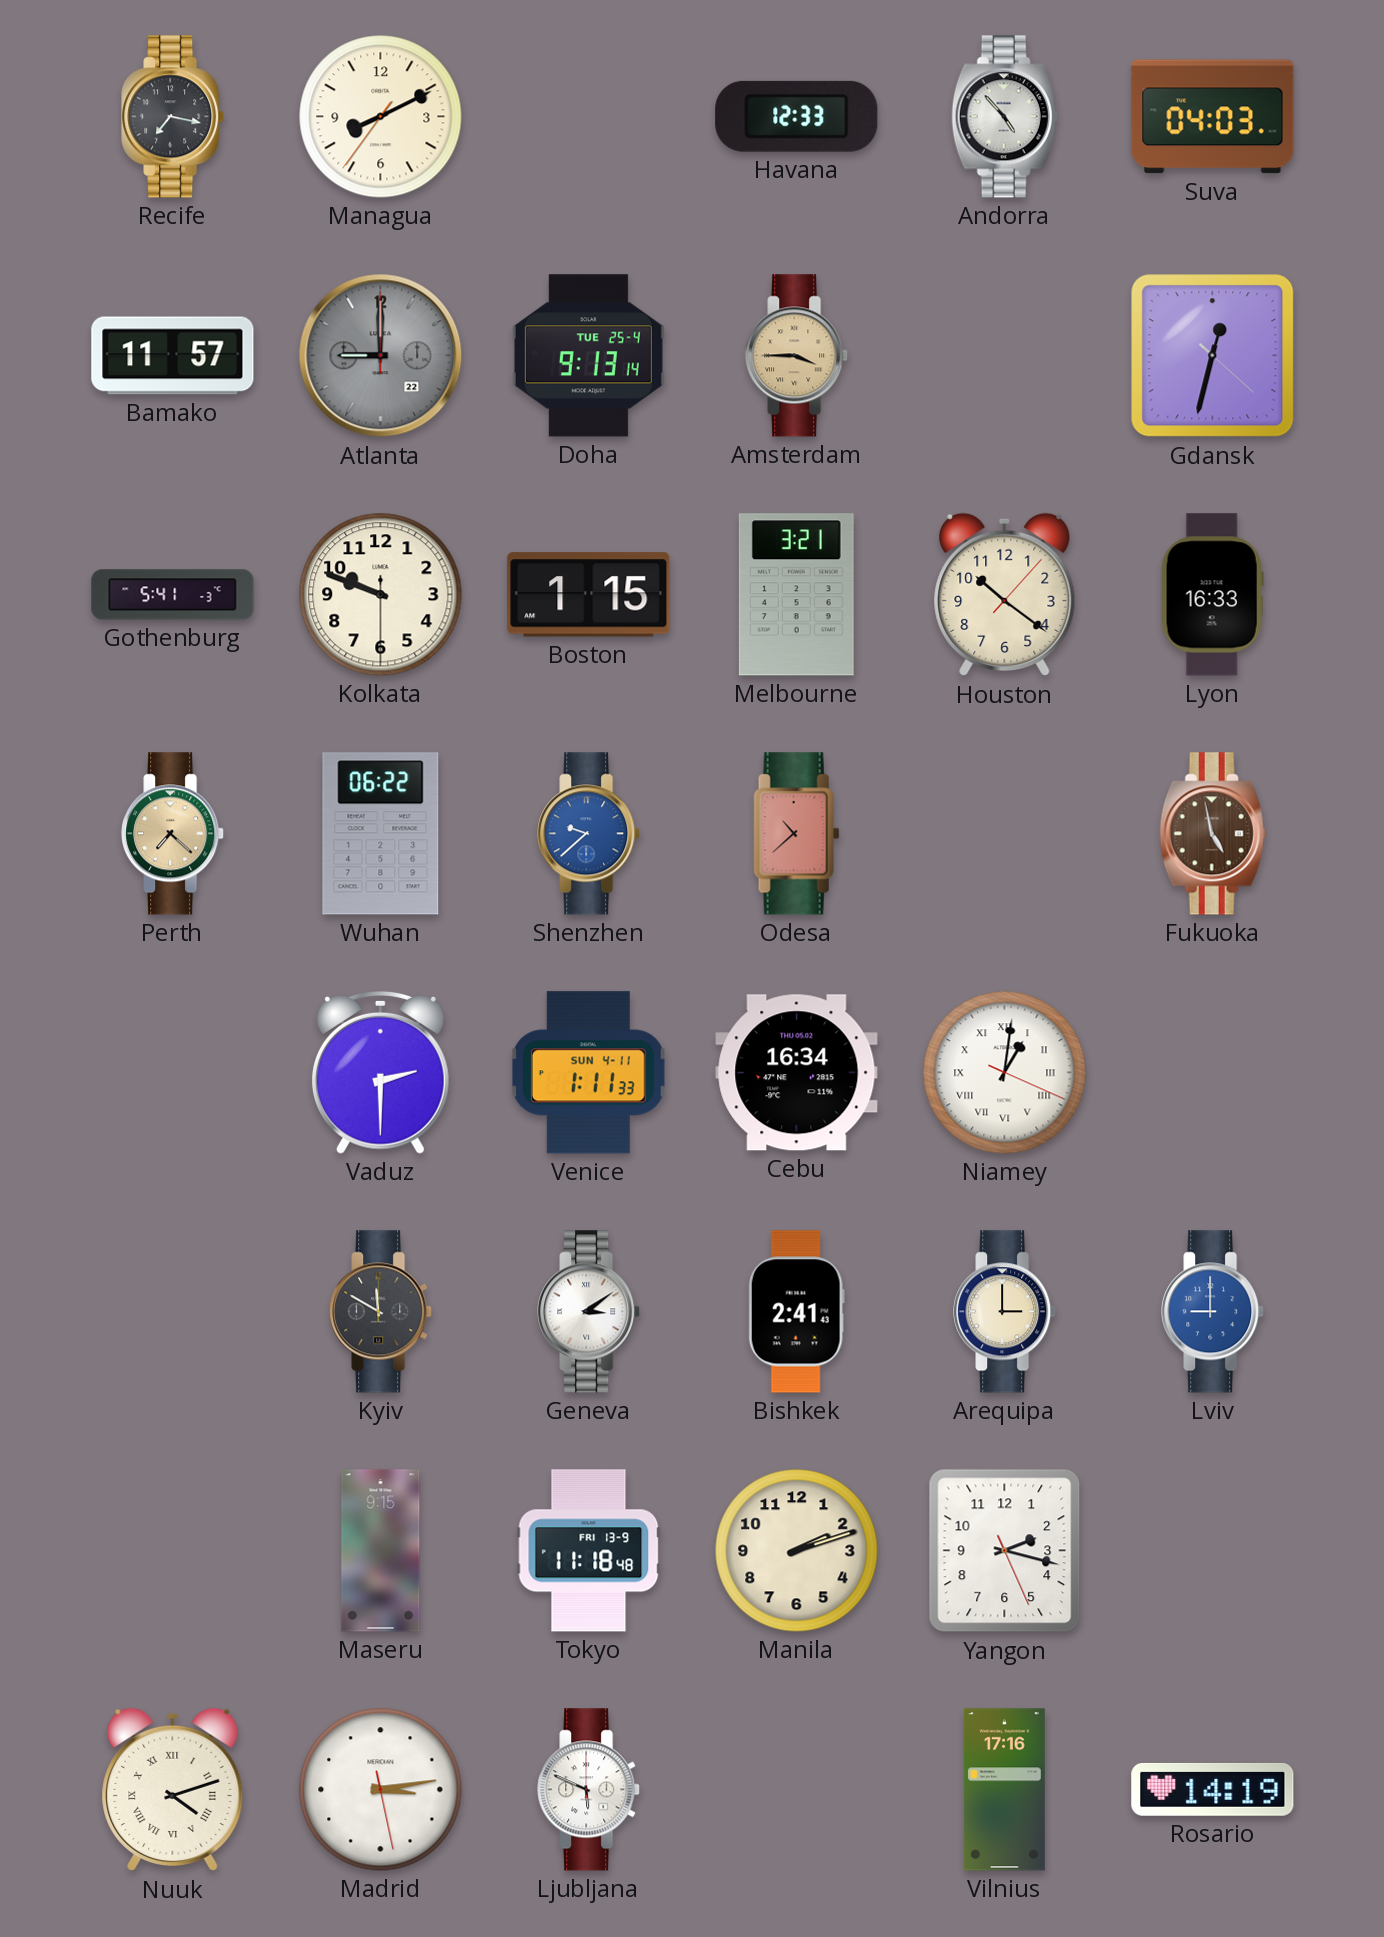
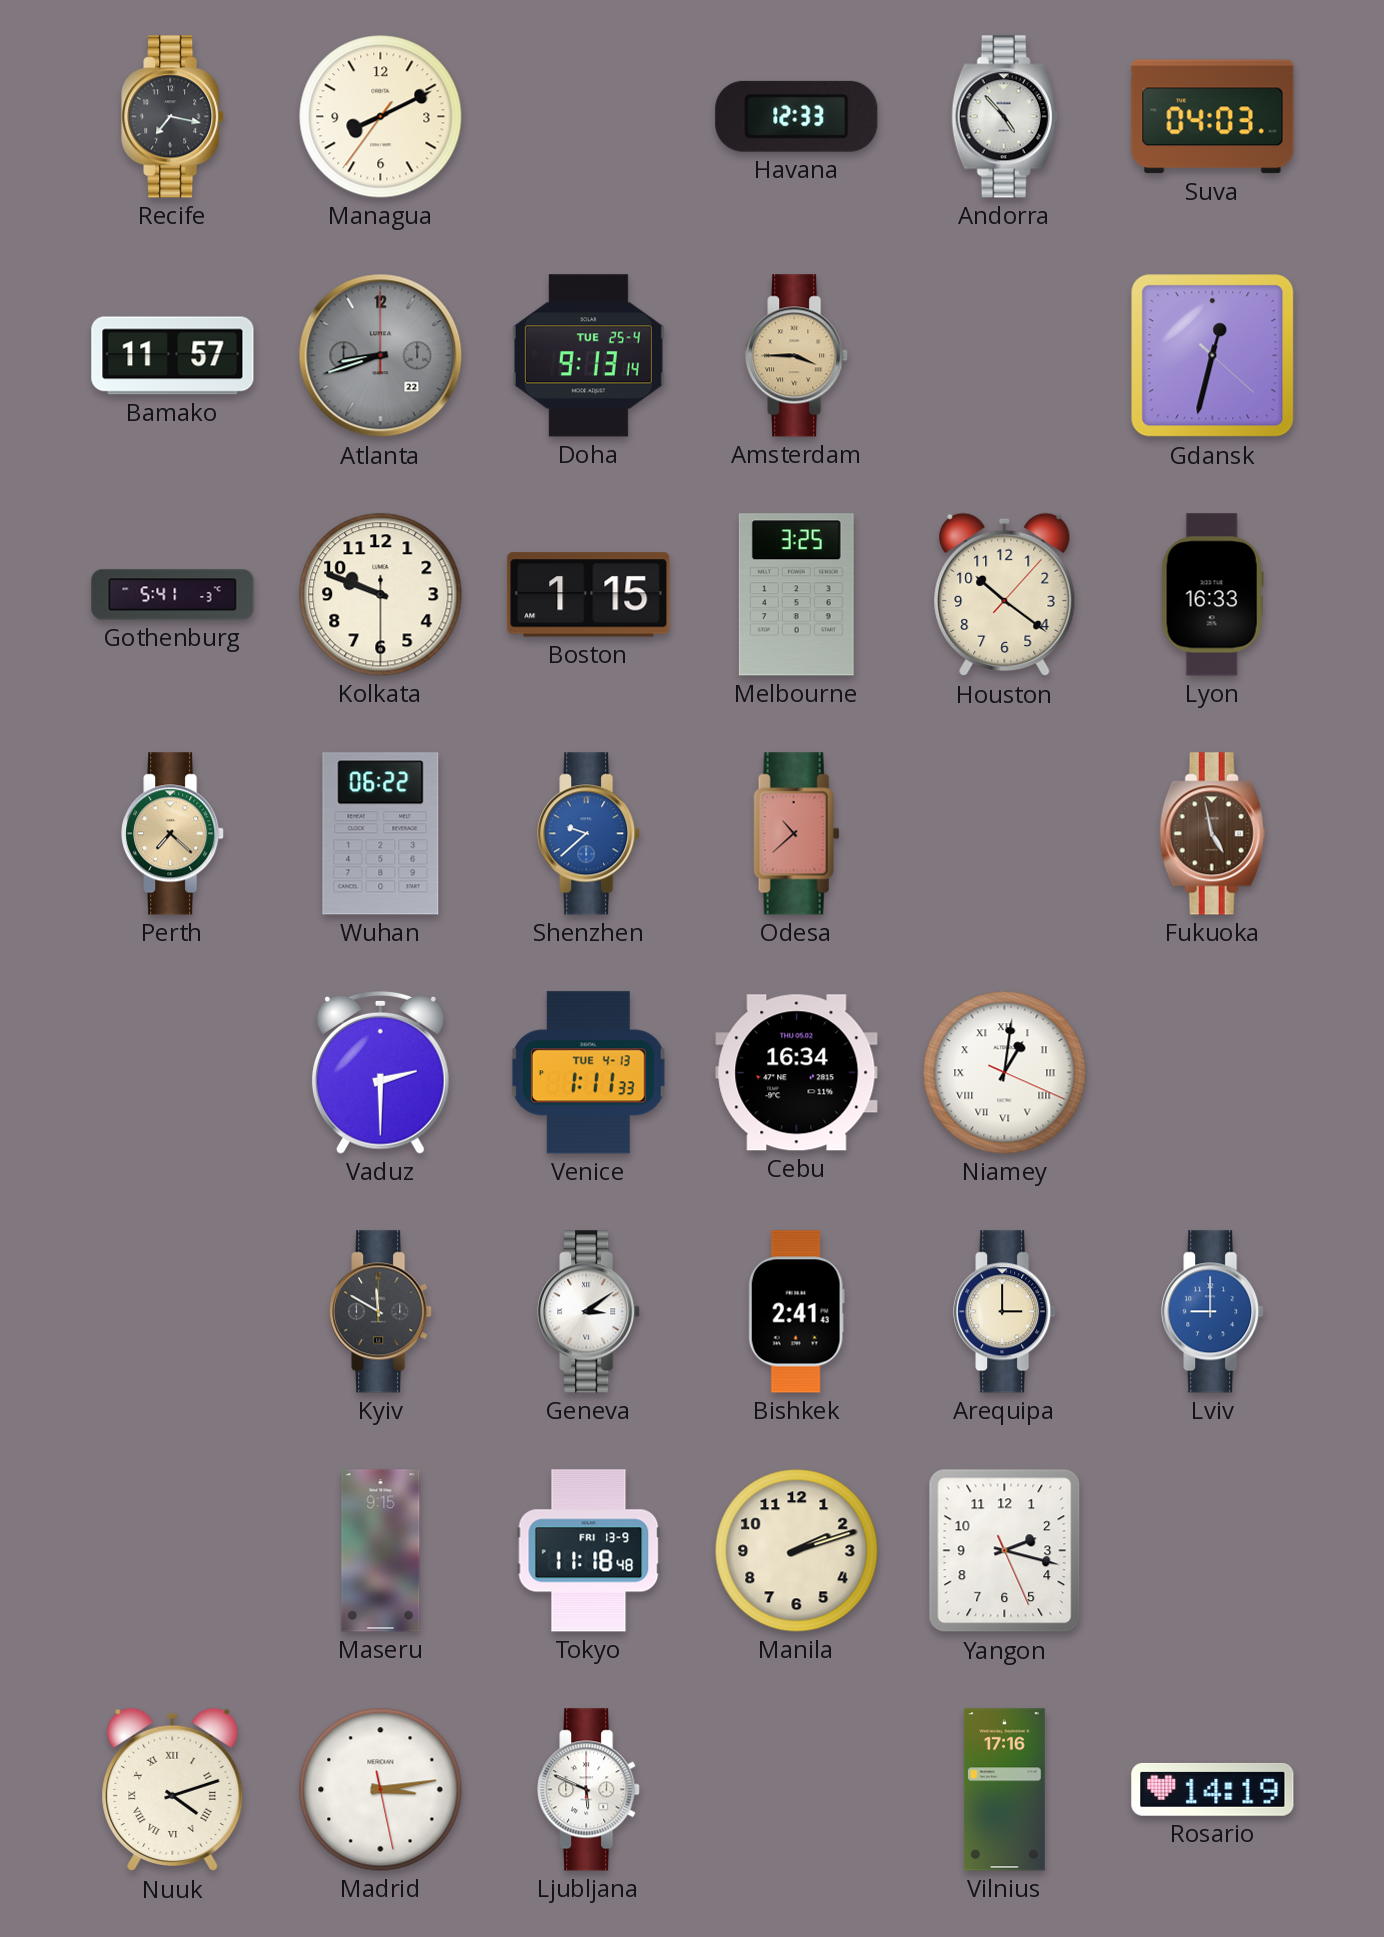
Atlanta: 9:00 -> 8:42
Melbourne: 3:21 -> 3:25
Venice date: SUN 4-11 -> TUE 4-13
